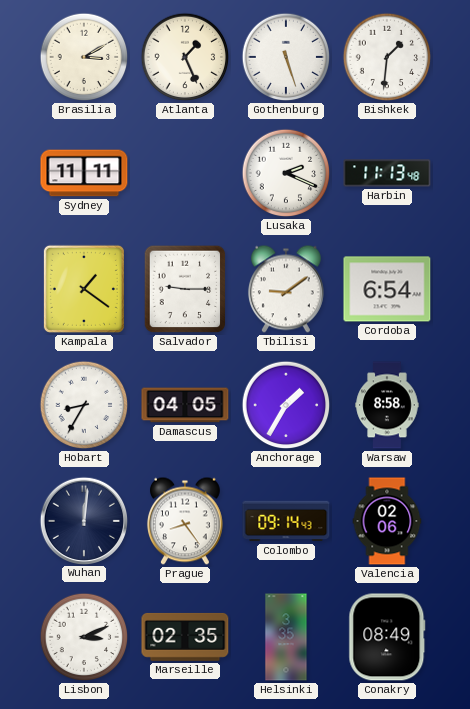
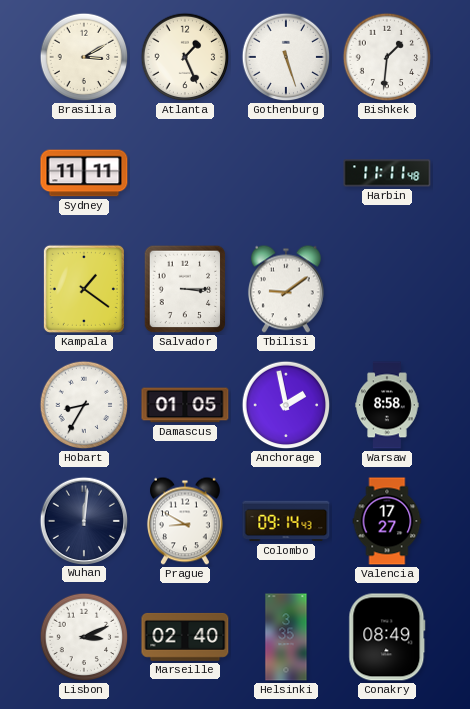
Lusaka: 2:19 -> none
Harbin: 11:13 -> 11:11
Salvador: 9:15 -> 3:15
Cordoba: 6:54 -> none
Damascus: 04:05 -> 01:05
Anchorage: 1:35 -> 1:58
Prague: 8:24 -> 8:50
Valencia: 02:06 -> 17:27
Marseille: 02:35 -> 02:40
